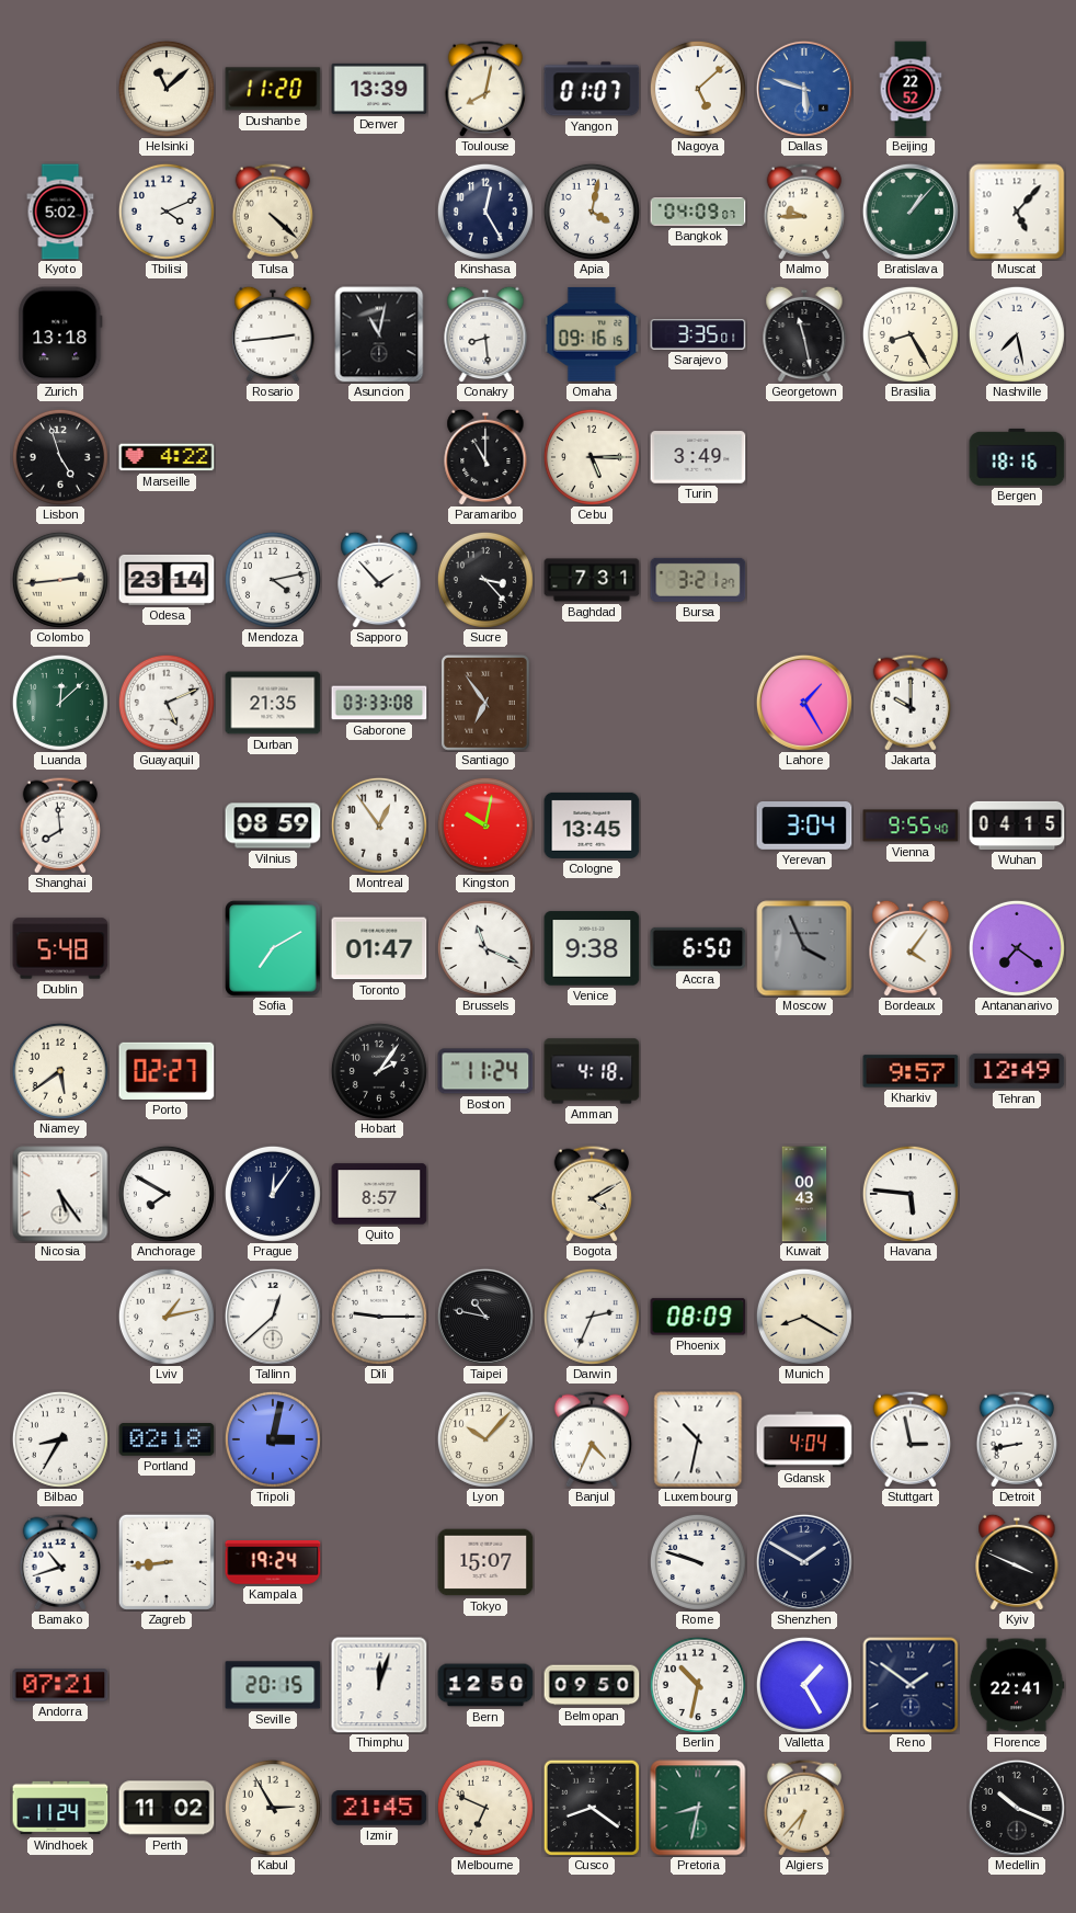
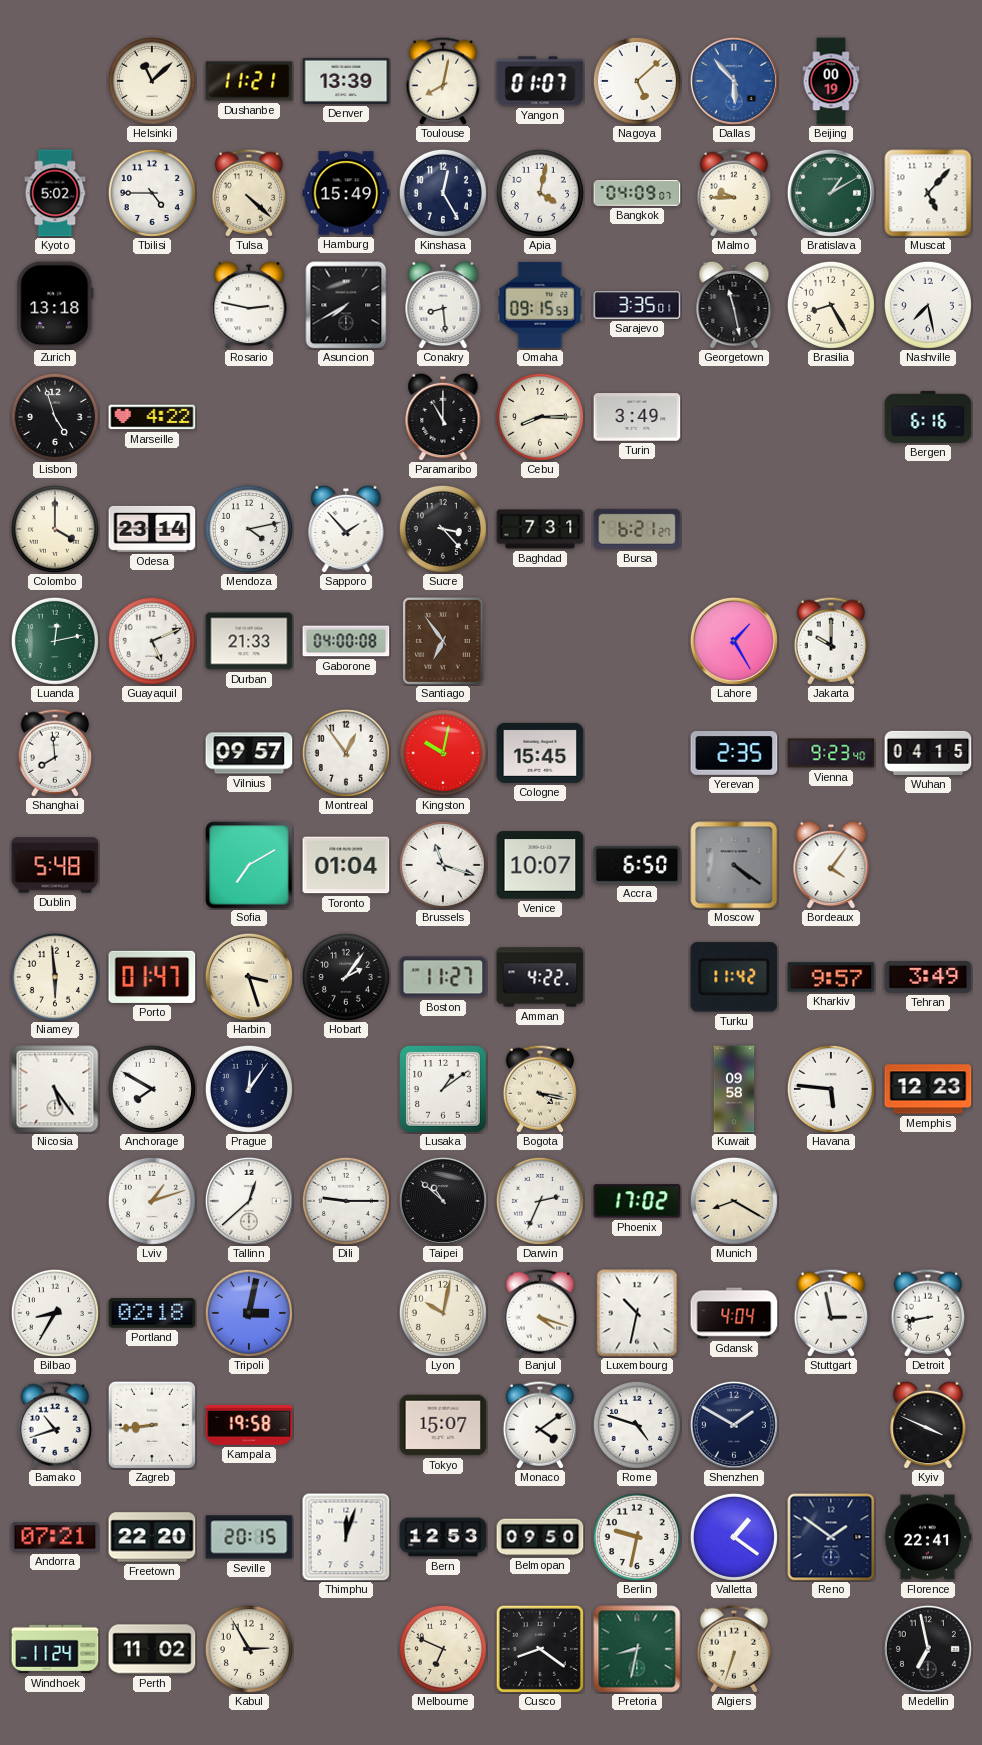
Dushanbe: 11:20 -> 11:21
Dallas: 5:48 -> 5:53
Beijing: 22:52 -> 00:19
Tbilisi: 4:11 -> 4:45
Hamburg: none -> 15:49
Bratislava: 1:07 -> 1:10
Rosario: 2:44 -> 2:47
Asuncion: 11:02 -> 7:40
Omaha: 09:16 -> 09:15
Cebu: 5:15 -> 8:15
Bergen: 18:16 -> 6:16
Colombo: 2:44 -> 4:00
Bursa: 3:21 -> 6:21
Luanda: 12:08 -> 12:13
Durban: 21:35 -> 21:33
Gaborone: 03:33 -> 04:00
Vilnius: 08:59 -> 09:57
Cologne: 13:45 -> 15:45
Yerevan: 3:04 -> 2:35
Vienna: 9:55 -> 9:23
Toronto: 01:47 -> 01:04
Brussels: 11:19 -> 11:18
Venice: 9:38 -> 10:07
Moscow: 3:56 -> 4:21
Antananarivo: 7:21 -> none
Niamey: 5:39 -> 5:59
Porto: 02:27 -> 01:47
Harbin: none -> 3:27
Boston: 11:24 -> 11:27
Amman: 4:18 -> 4:22
Turku: none -> 11:42
Tehran: 12:49 -> 3:49
Quito: 8:57 -> none
Lusaka: none -> 1:09
Bogota: 4:10 -> 4:17
Kuwait: 00:43 -> 09:58
Memphis: none -> 12:23
Lviv: 1:13 -> 1:12
Taipei: 10:47 -> 10:52
Phoenix: 08:09 -> 17:02
Lyon: 10:07 -> 10:02
Banjul: 4:34 -> 4:18
Kampala: 19:24 -> 19:58
Monaco: none -> 4:09
Rome: 9:48 -> 4:48
Freetown: none -> 22:20
Bern: 12:50 -> 12:53
Berlin: 10:32 -> 9:32
Valletta: 1:25 -> 1:21
Izmir: 21:45 -> none
Algiers: 6:37 -> 6:33
Medellin: 10:19 -> 6:58
